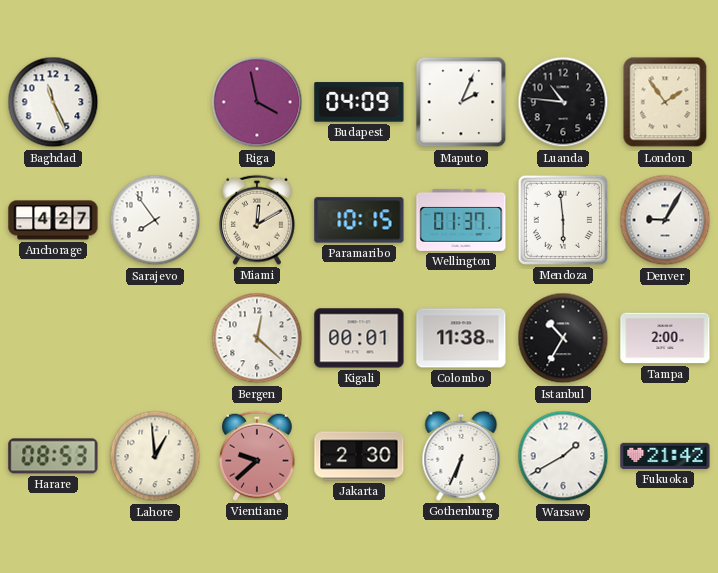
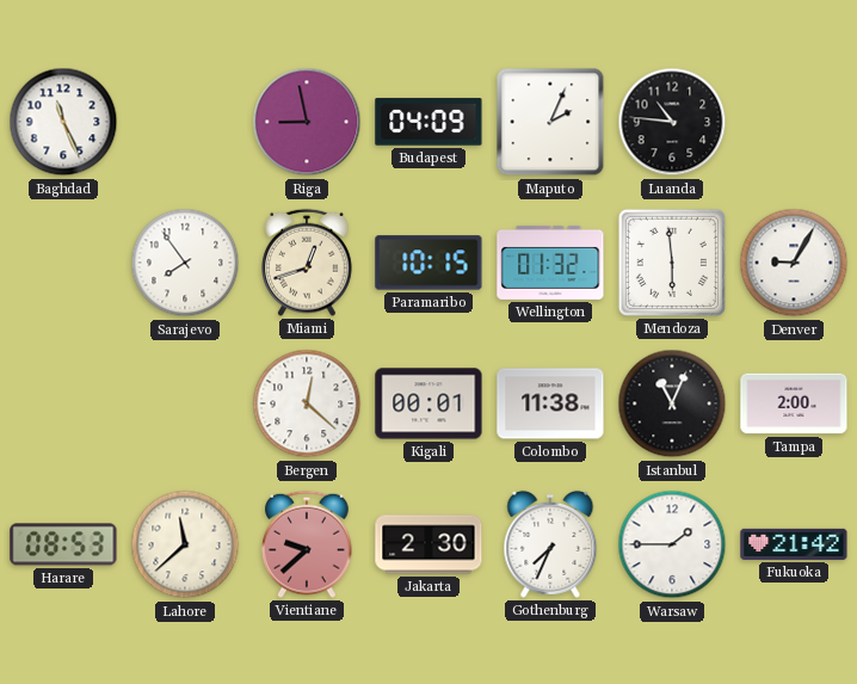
Riga: 3:58 -> 8:58
London: 1:54 -> none
Anchorage: 4:27 -> none
Miami: 12:10 -> 12:42
Wellington: 01:37 -> 01:32
Istanbul: 10:35 -> 11:04
Lahore: 12:59 -> 11:38
Gothenburg: 6:34 -> 7:34
Warsaw: 1:40 -> 1:45
